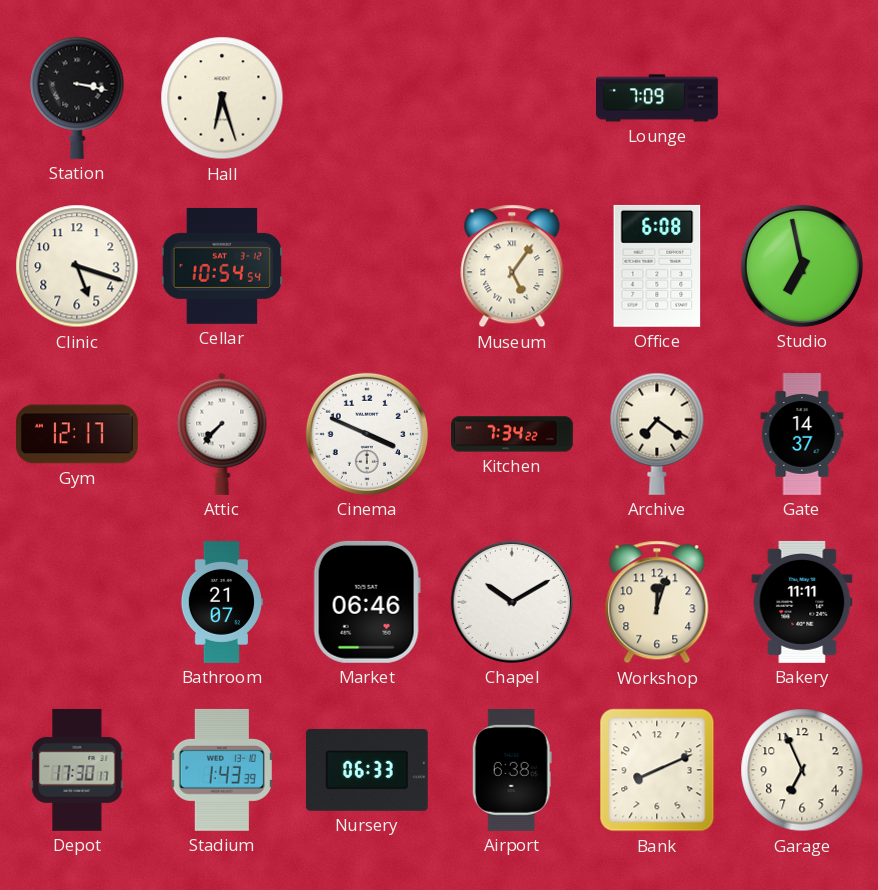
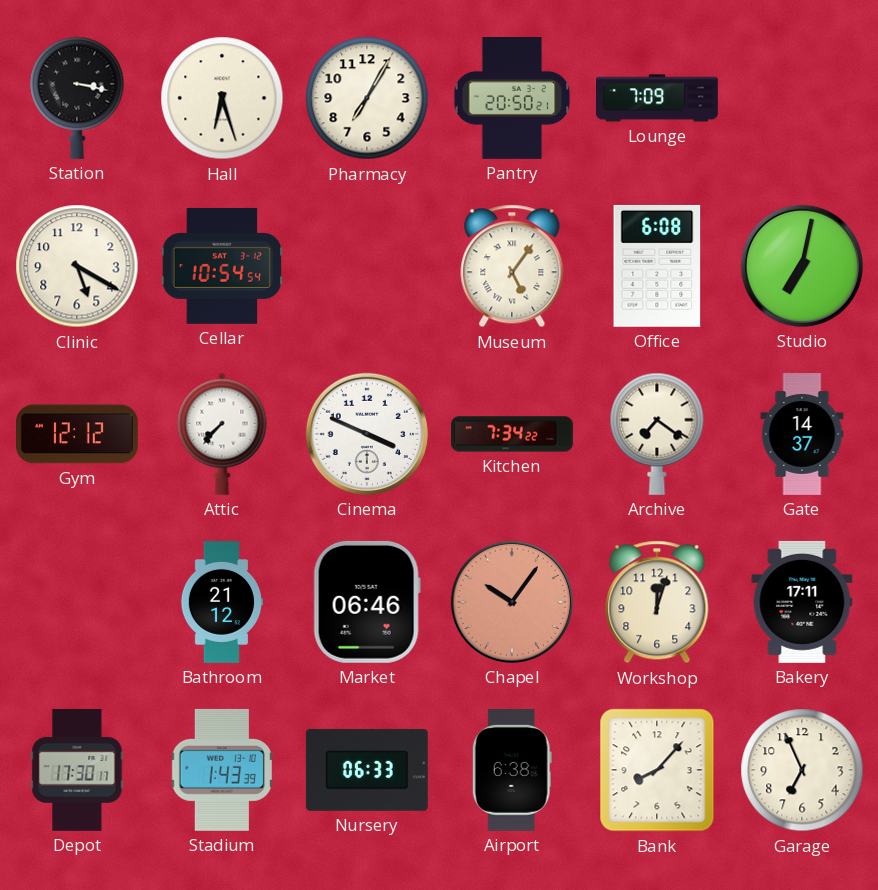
Pharmacy: none -> 7:05
Pantry: none -> 20:50
Clinic: 5:18 -> 5:20
Studio: 6:58 -> 7:02
Gym: 12:17 -> 12:12
Bathroom: 21:07 -> 21:12
Chapel: 10:10 -> 10:06
Chapel dial: white -> salmon
Bakery: 11:11 -> 17:11
Bank: 8:11 -> 8:07
